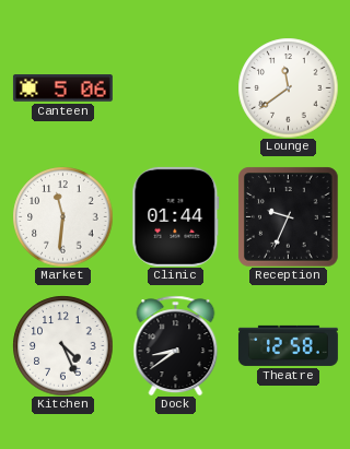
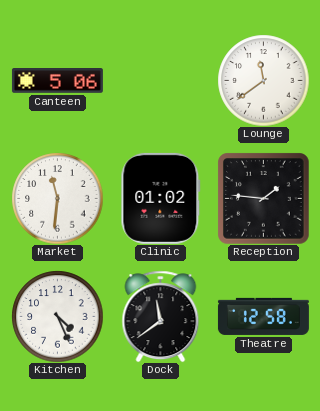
Clinic: 01:44 -> 01:02
Reception: 9:34 -> 1:46
Dock: 8:39 -> 11:39
